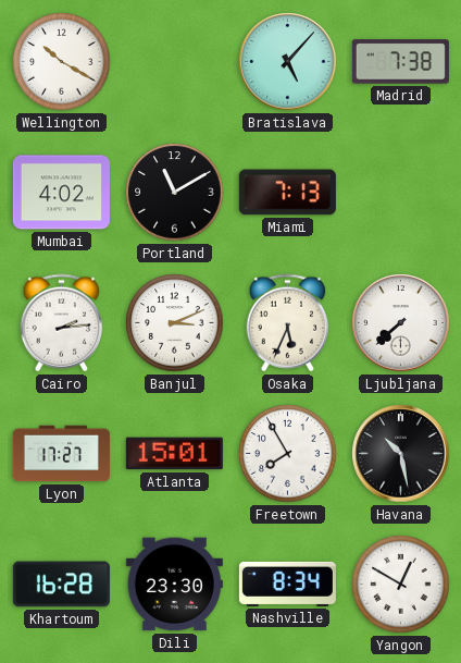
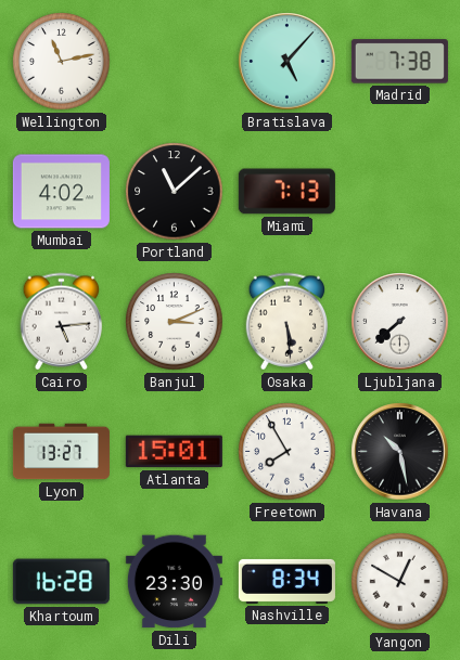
Wellington: 10:20 -> 11:13
Portland: 11:10 -> 11:08
Cairo: 2:14 -> 5:14
Osaka: 5:34 -> 5:29
Lyon: 17:27 -> 13:27
